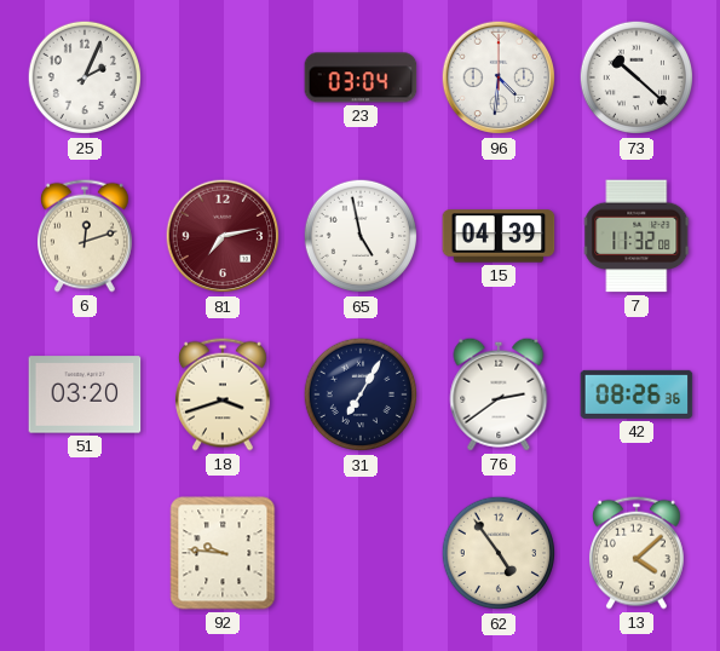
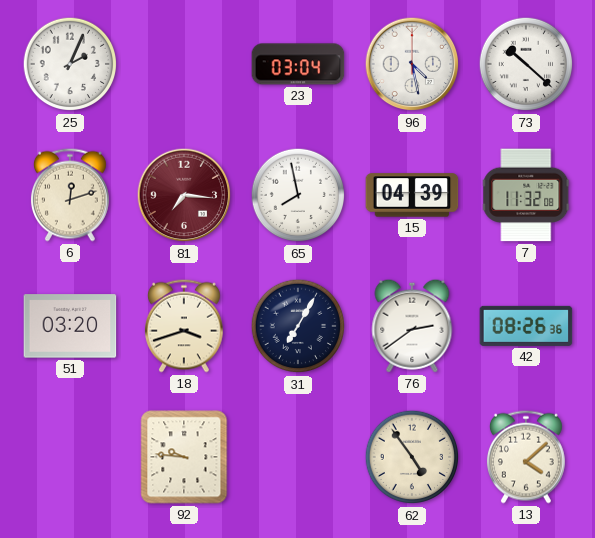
96: 4:31 -> 4:28
81: 7:13 -> 7:16
65: 4:58 -> 7:58
